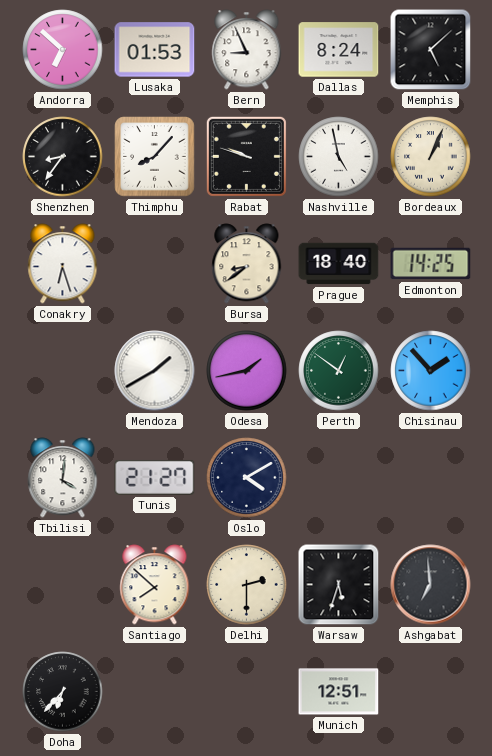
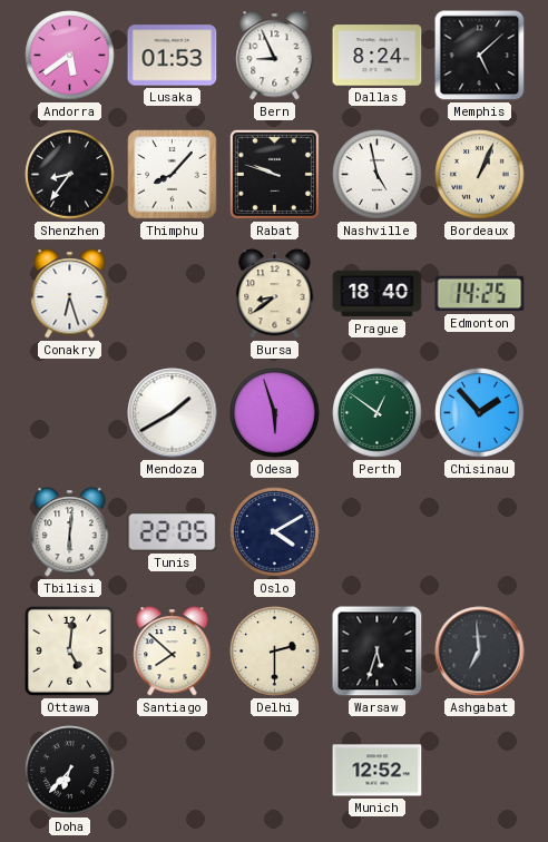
Andorra: 6:52 -> 5:39
Odesa: 1:43 -> 5:57
Tbilisi: 4:01 -> 6:01
Tunis: 21:27 -> 22:05
Ottawa: none -> 5:01
Munich: 12:51 -> 12:52
